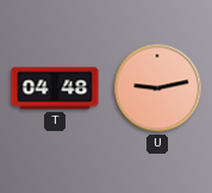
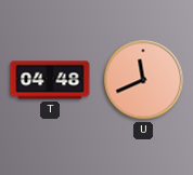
U: 9:13 -> 11:41
